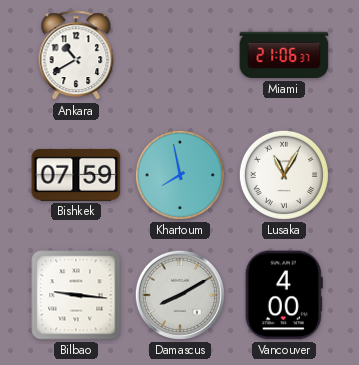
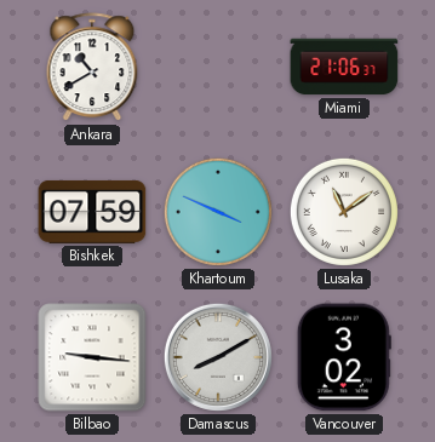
Khartoum: 7:58 -> 3:49
Lusaka: 11:05 -> 11:09
Vancouver: 4:00 -> 3:02
